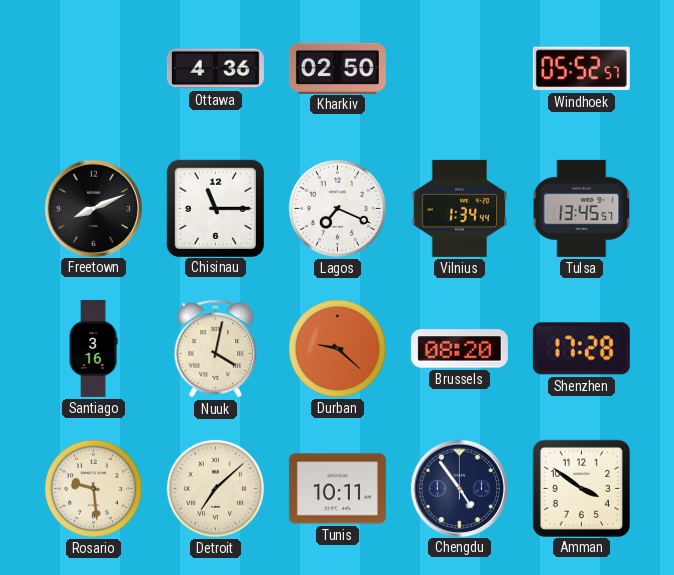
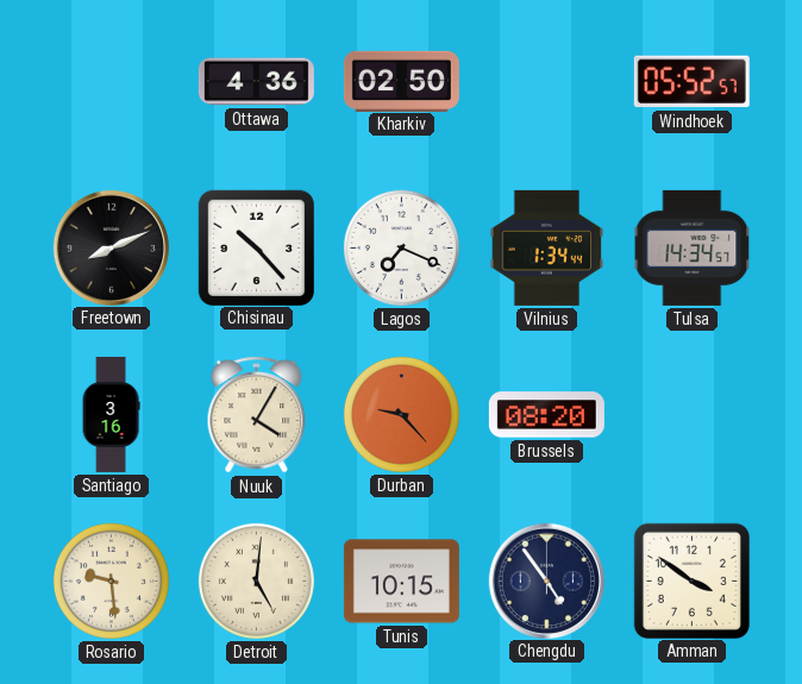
Chisinau: 11:15 -> 10:23
Tulsa: 13:45 -> 14:34
Nuuk: 4:02 -> 4:05
Durban: 9:22 -> 9:23
Shenzhen: 17:28 -> none
Detroit: 7:08 -> 5:01
Tunis: 10:11 -> 10:15
